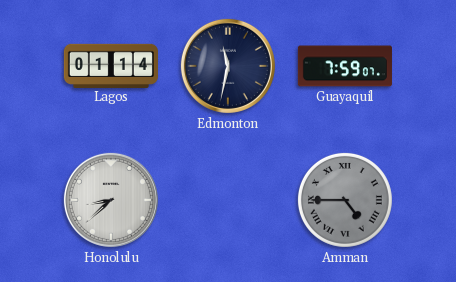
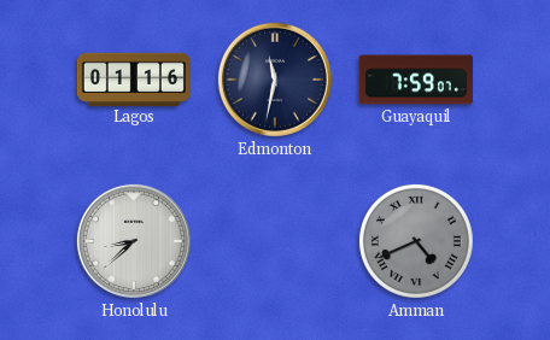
Lagos: 01:14 -> 01:16
Amman: 4:45 -> 4:41
